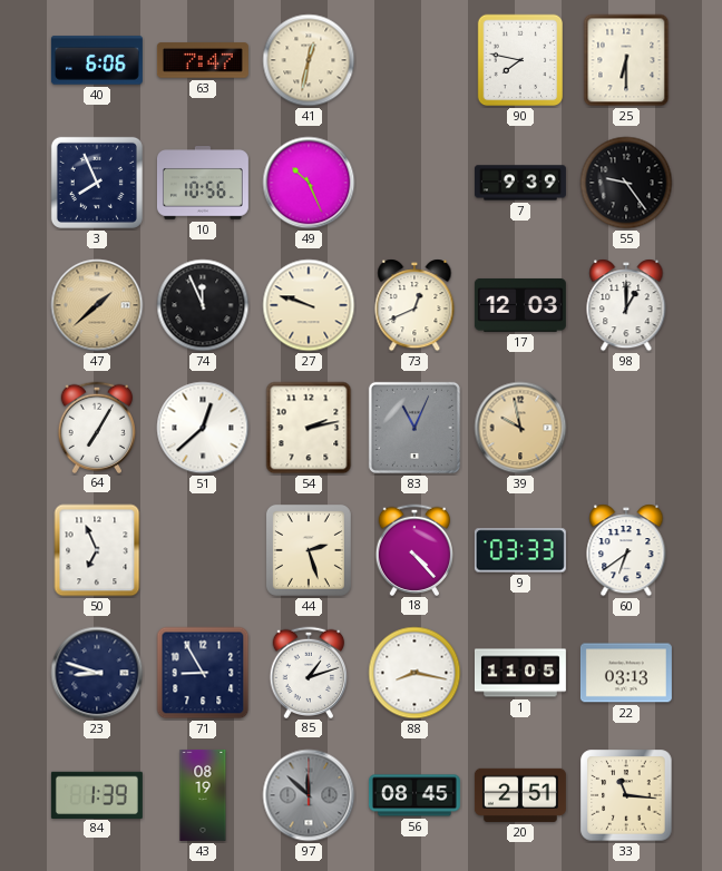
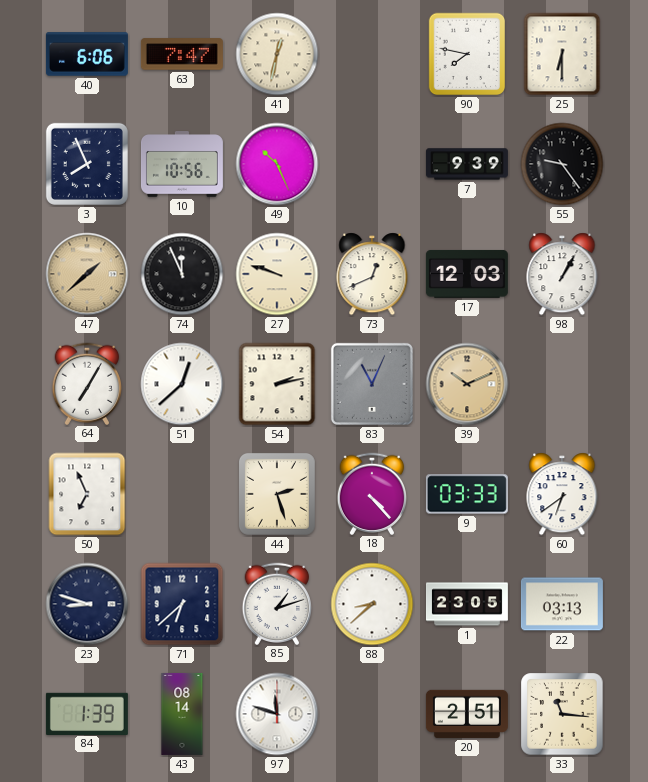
98: 1:00 -> 1:05
39: 9:58 -> 10:11
71: 8:55 -> 6:38
88: 8:17 -> 8:38
1: 11:05 -> 23:05
43: 08:19 -> 08:14
97: 11:52 -> 11:48
97 dial: grey -> white
56: 08:45 -> none
